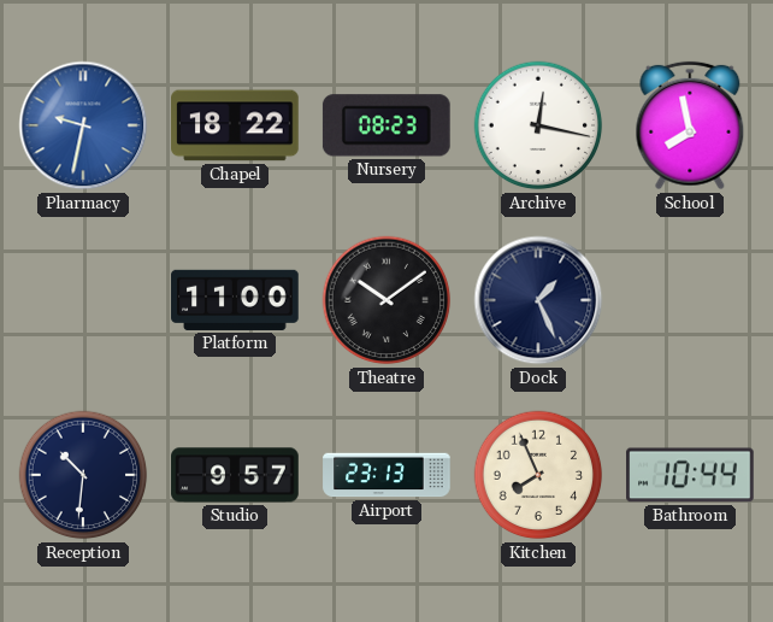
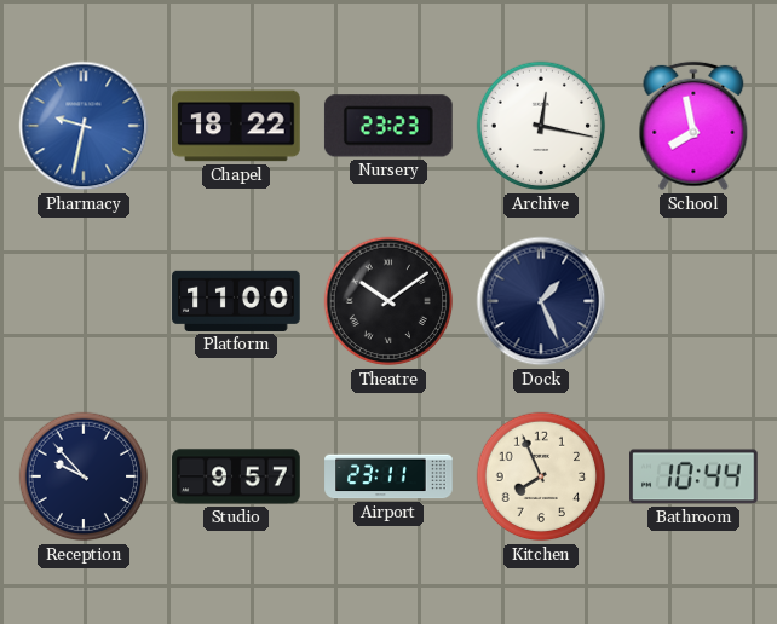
Nursery: 08:23 -> 23:23
Reception: 10:31 -> 9:53
Airport: 23:13 -> 23:11
